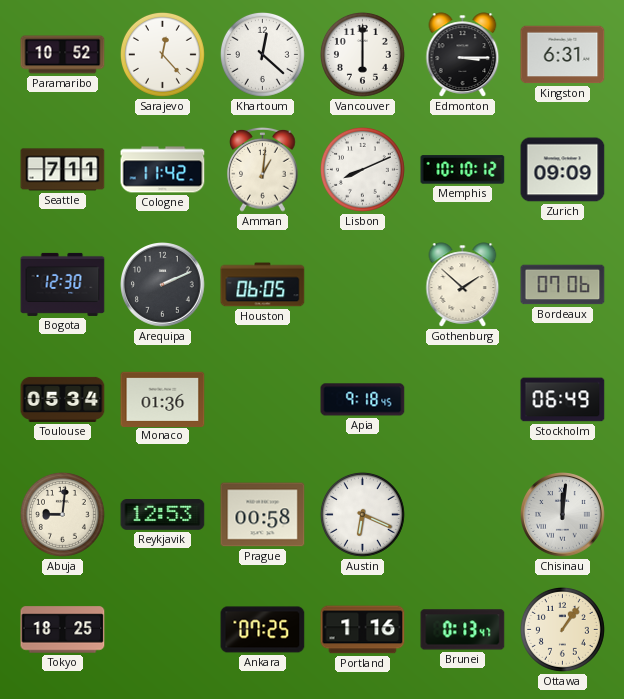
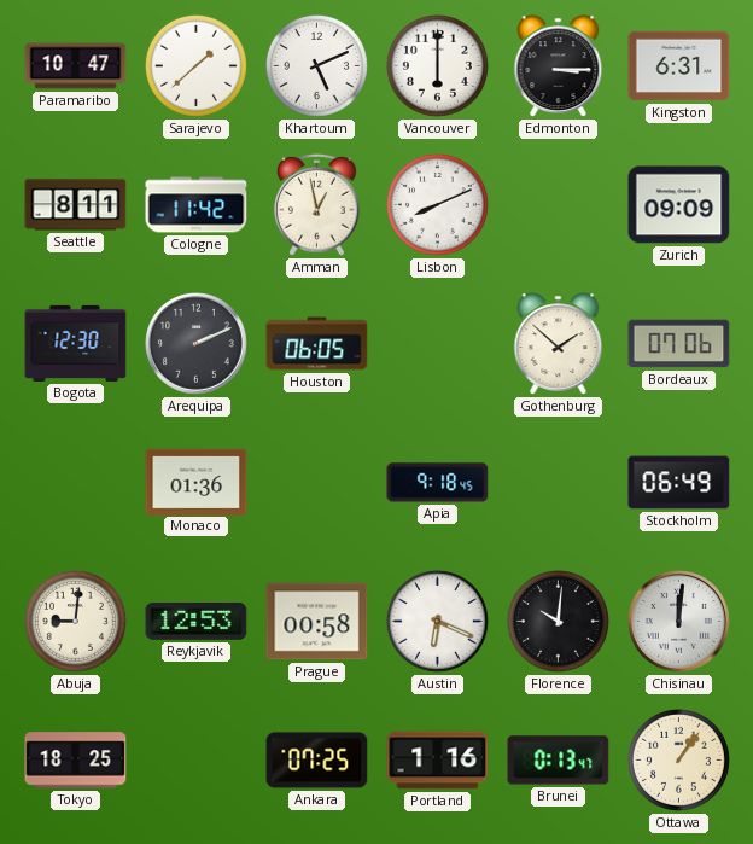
Paramaribo: 10:52 -> 10:47
Sarajevo: 12:23 -> 1:38
Khartoum: 12:22 -> 5:11
Seattle: 7:11 -> 8:11
Amman: 1:01 -> 12:58
Memphis: 10:10 -> none
Toulouse: 05:34 -> none
Florence: none -> 10:01
